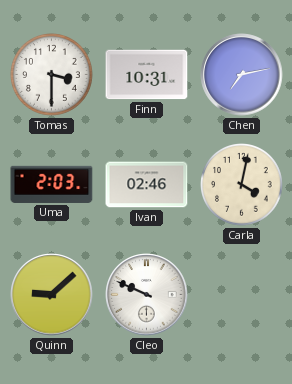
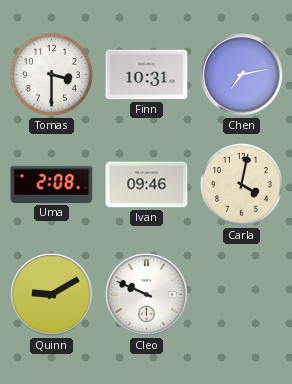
Uma: 2:03 -> 2:08
Ivan: 02:46 -> 09:46
Quinn: 9:08 -> 9:10
